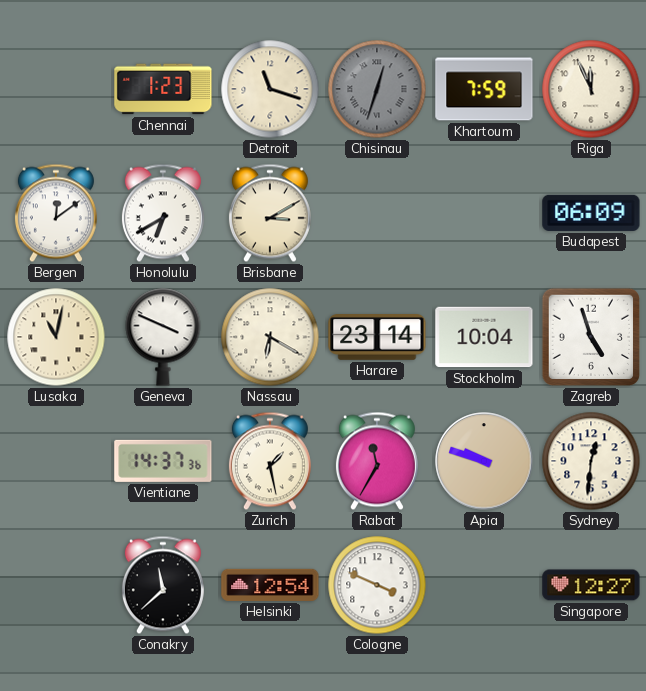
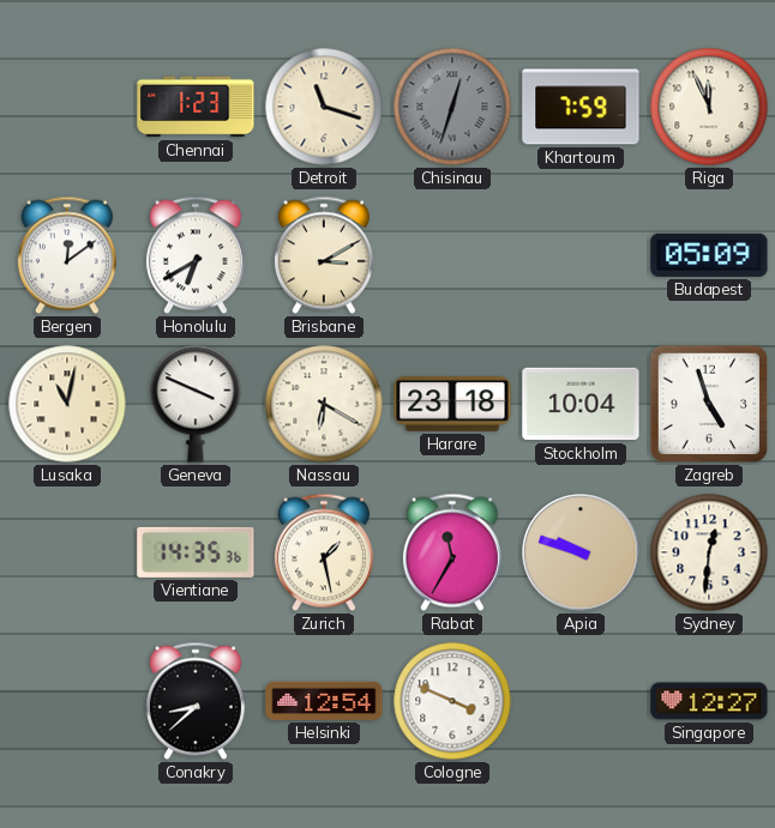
Budapest: 06:09 -> 05:09
Harare: 23:14 -> 23:18
Vientiane: 14:37 -> 14:35
Conakry: 11:38 -> 8:38
